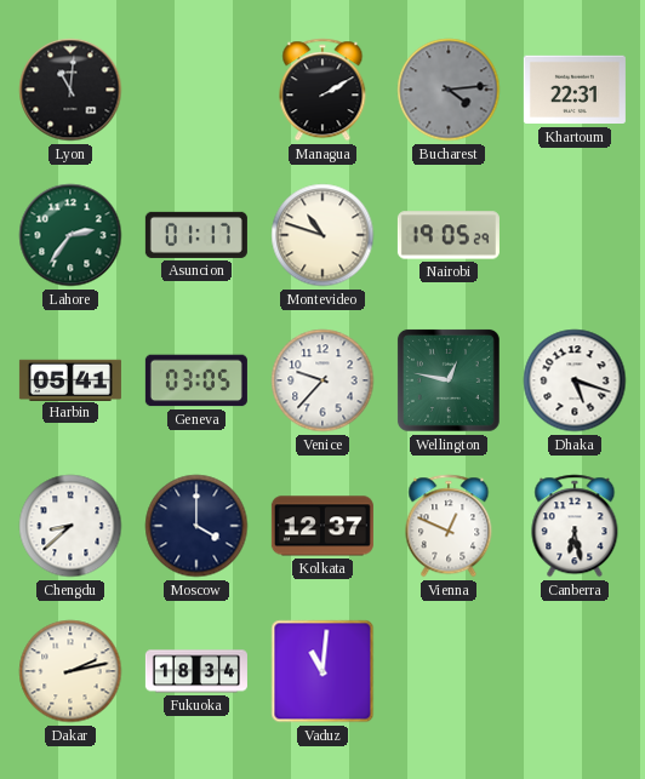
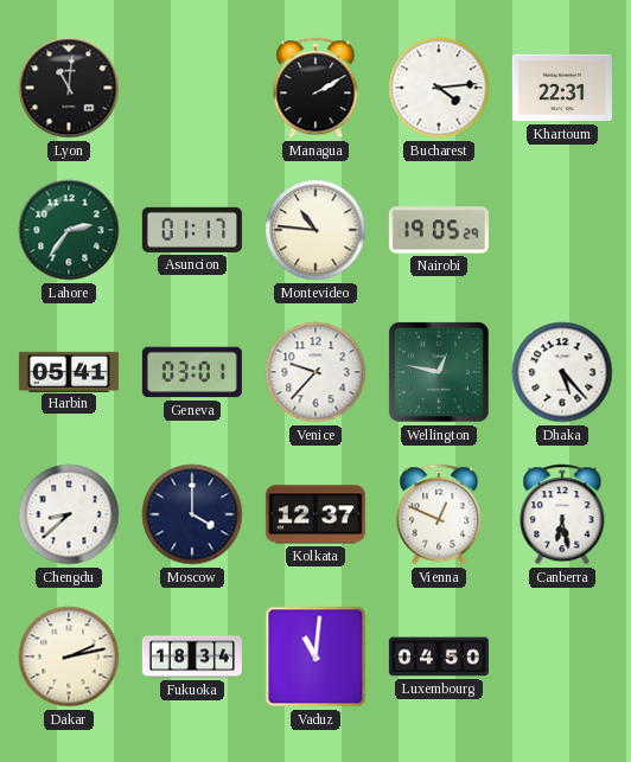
Bucharest dial: grey -> white
Montevideo: 10:48 -> 10:46
Geneva: 03:05 -> 03:01
Dhaka: 5:18 -> 5:23
Luxembourg: none -> 04:50
